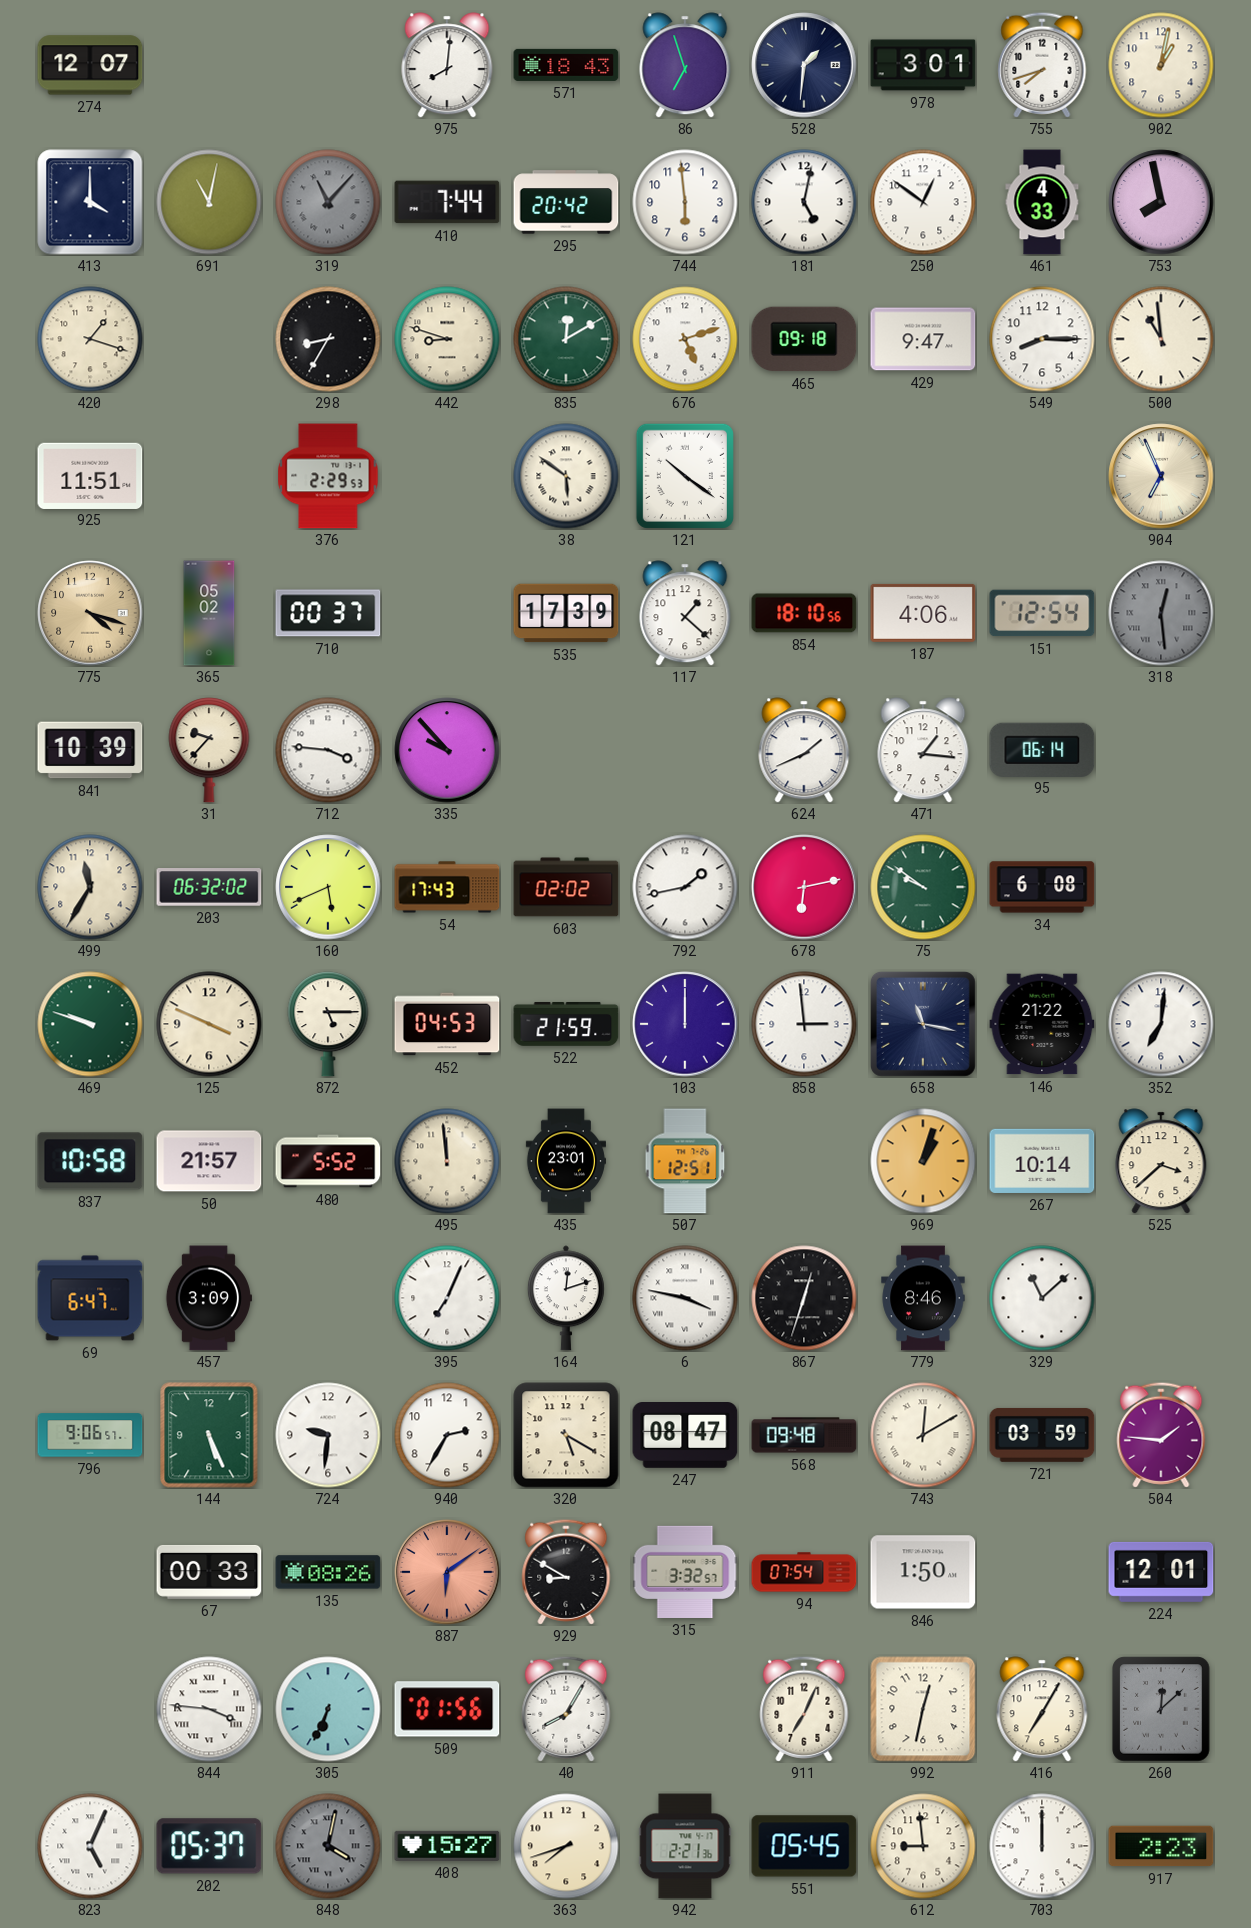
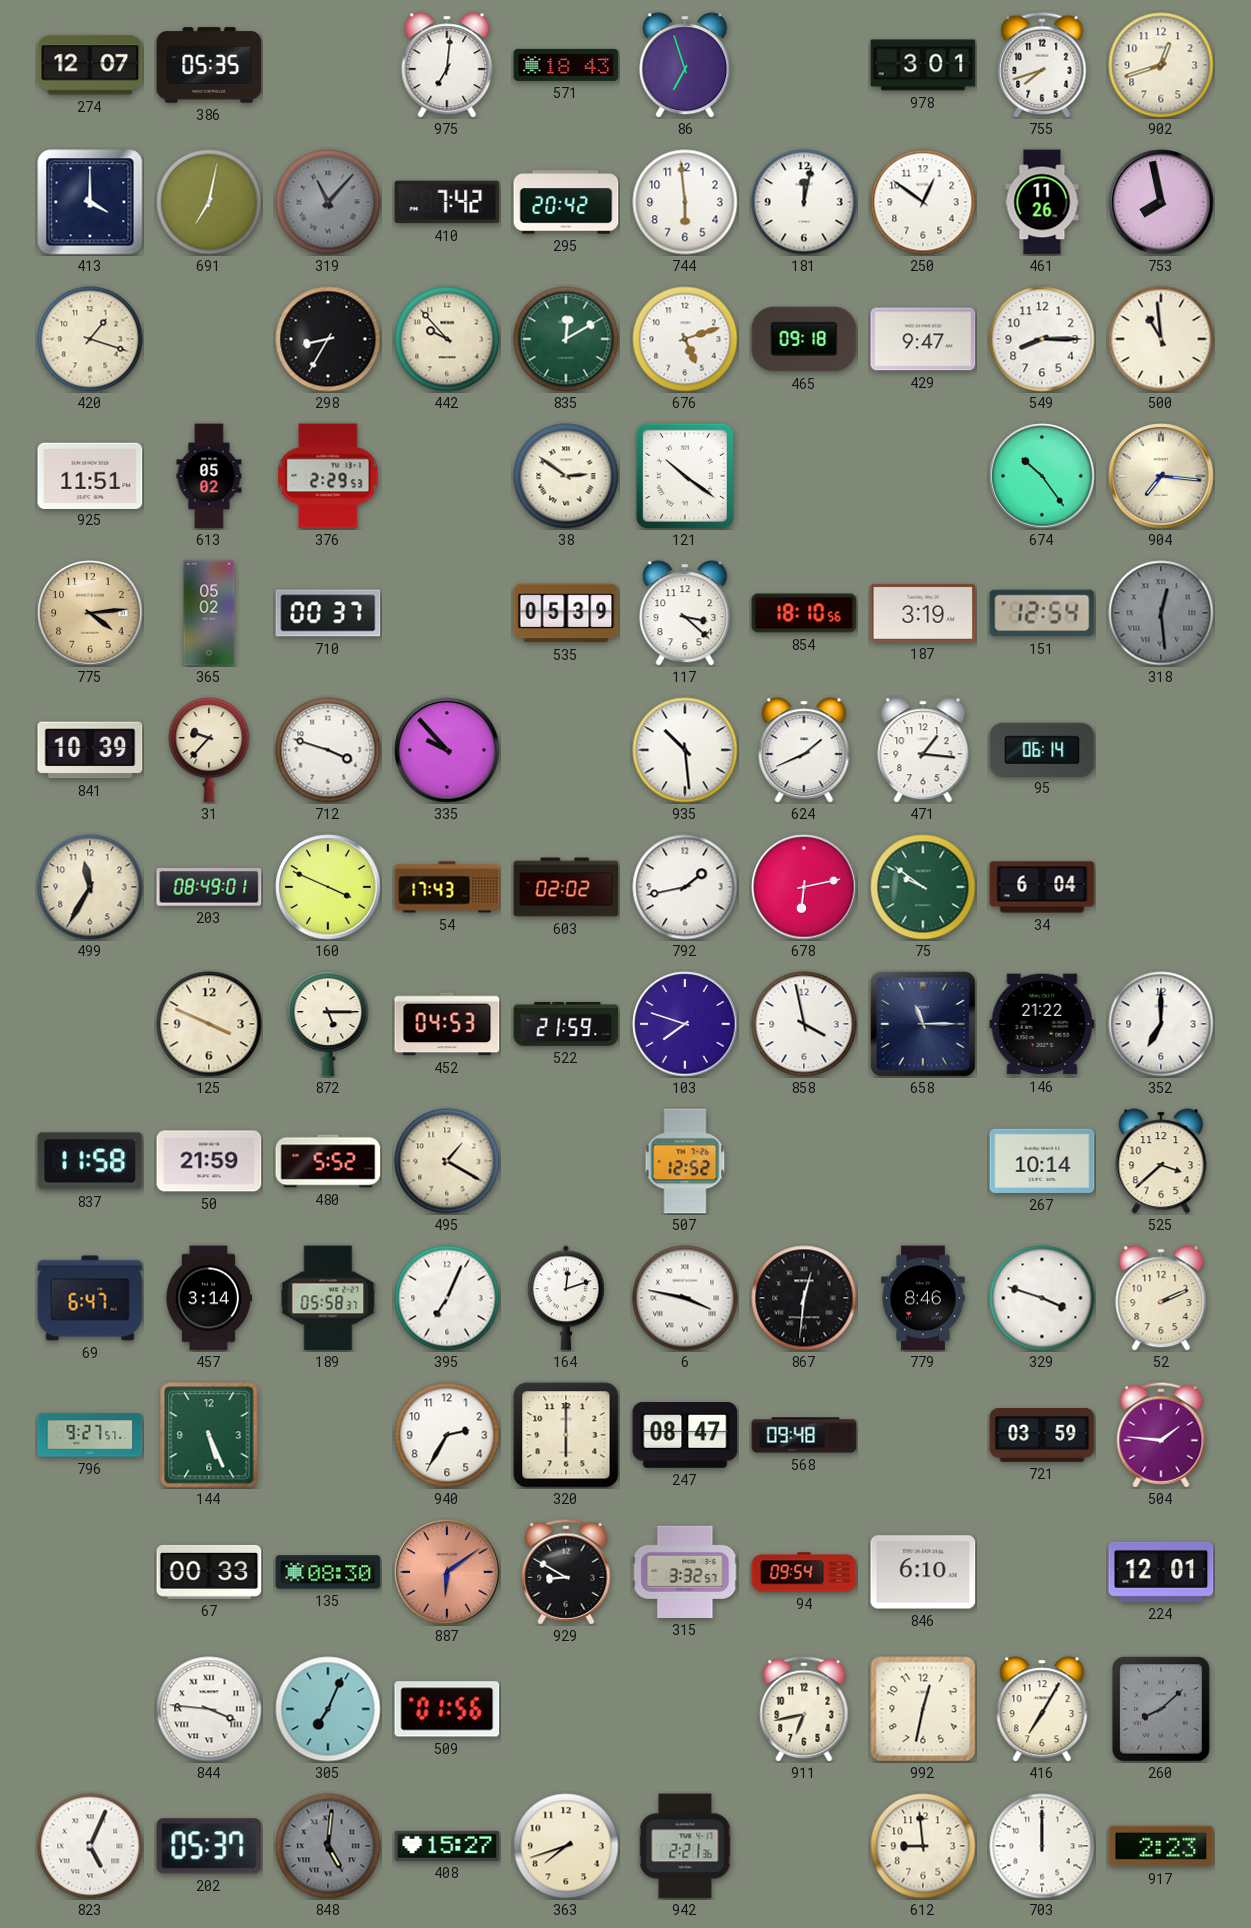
386: none -> 05:35
975: 8:01 -> 7:01
528: 1:31 -> none
902: 1:02 -> 12:42
691: 11:02 -> 7:02
410: 7:44 -> 7:42
181: 5:02 -> 12:02
461: 4:33 -> 11:26
442: 8:48 -> 9:53
613: none -> 05:02
38: 5:51 -> 2:51
674: none -> 10:24
904: 6:56 -> 7:16
775: 4:18 -> 4:14
535: 17:39 -> 05:39
117: 1:22 -> 3:22
187: 4:06 -> 3:19
712: 3:46 -> 3:48
935: none -> 10:29
203: 06:32 -> 08:49
160: 5:41 -> 3:49
34: 6:08 -> 6:04
469: 9:48 -> none
103: 12:00 -> 7:48
858: 2:59 -> 3:58
658: 11:17 -> 11:15
352: 7:01 -> 7:00
837: 10:58 -> 11:58
50: 21:57 -> 21:59
495: 11:59 -> 1:20
435: 23:01 -> none
507: 12:51 -> 12:52
969: 1:03 -> none
457: 3:09 -> 3:14
189: none -> 05:58
867: 12:33 -> 12:31
329: 11:08 -> 3:48
52: none -> 2:11
796: 9:06 -> 9:27
724: 9:31 -> none
320: 5:20 -> 6:00
743: 12:10 -> none
135: 08:26 -> 08:30
94: 07:54 -> 09:54
846: 1:50 -> 6:10
305: 6:34 -> 7:04
40: 8:05 -> none
911: 7:04 -> 6:43
260: 12:08 -> 8:08
848: 4:02 -> 5:01
551: 05:45 -> none
